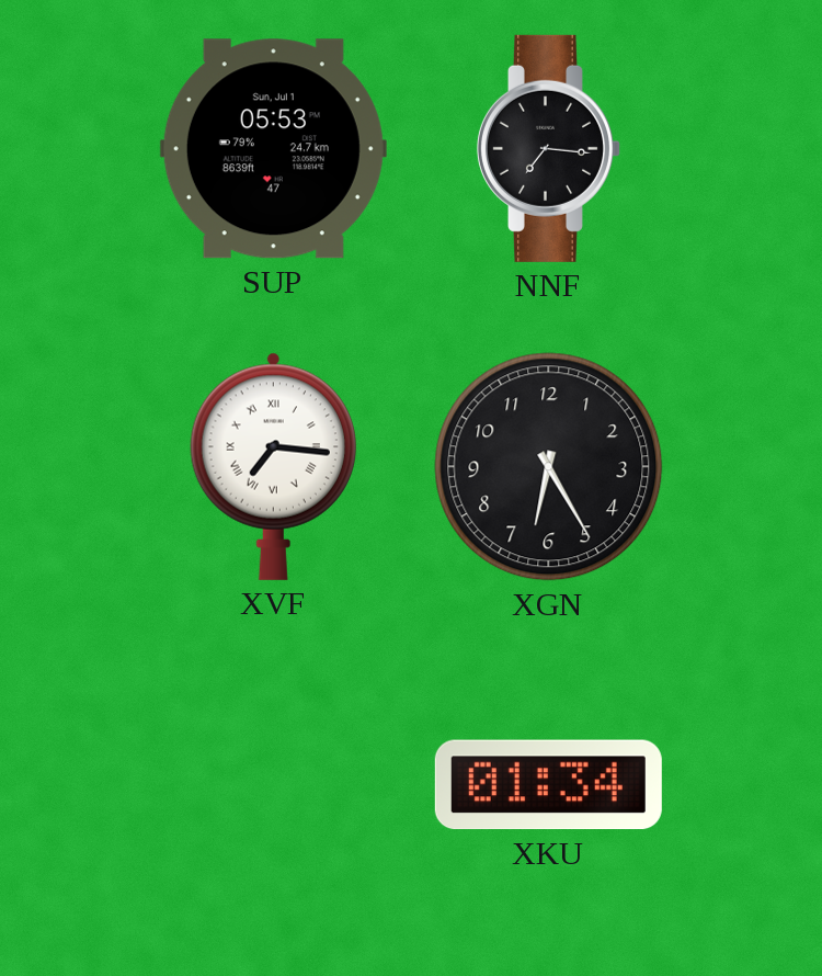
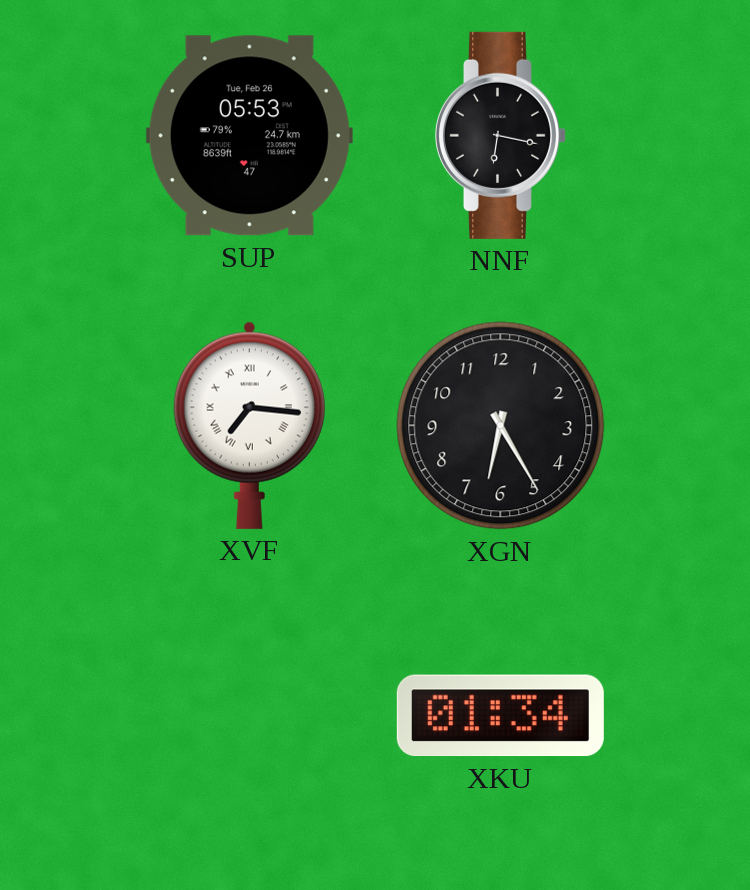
SUP date: Sun, Jul 1 -> Tue, Feb 26
NNF: 7:16 -> 6:17
